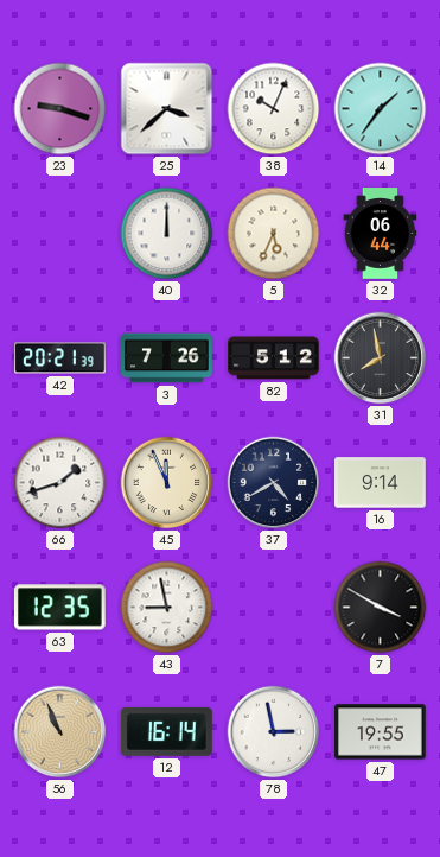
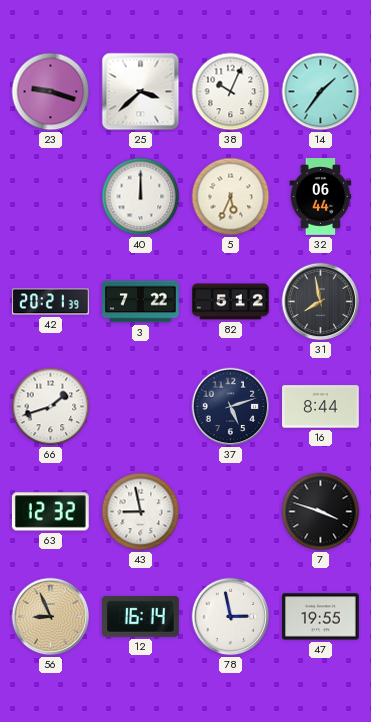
3: 7:26 -> 7:22
45: 11:56 -> none
37: 4:40 -> 5:12
16: 9:14 -> 8:44
63: 12:35 -> 12:32
7: 3:50 -> 3:48
56: 10:56 -> 8:56
